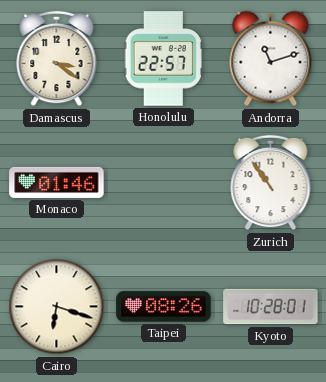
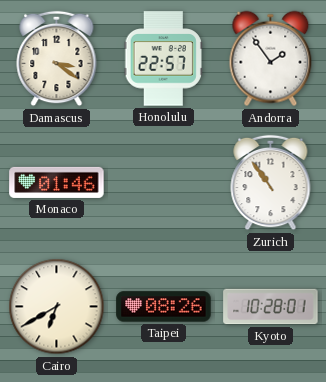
Andorra: 11:12 -> 1:54
Cairo: 6:18 -> 6:40
